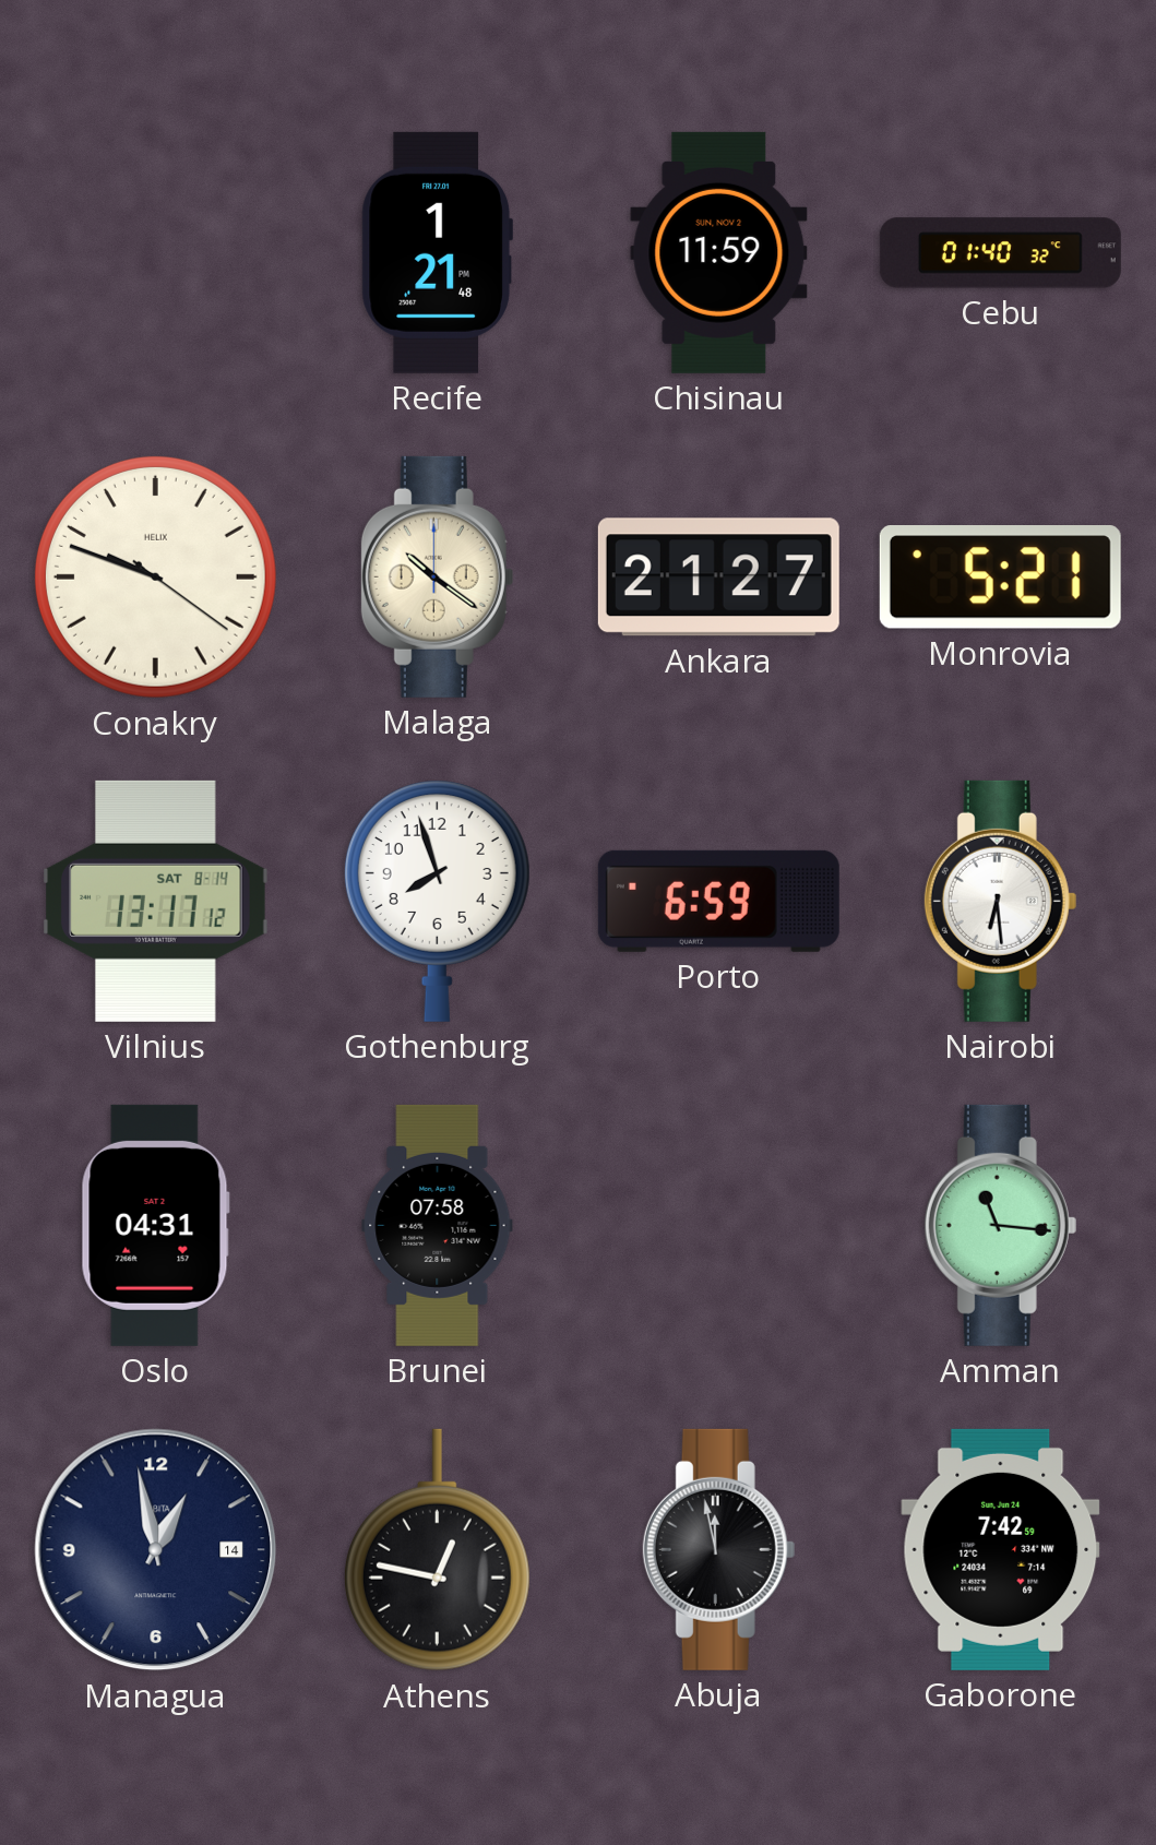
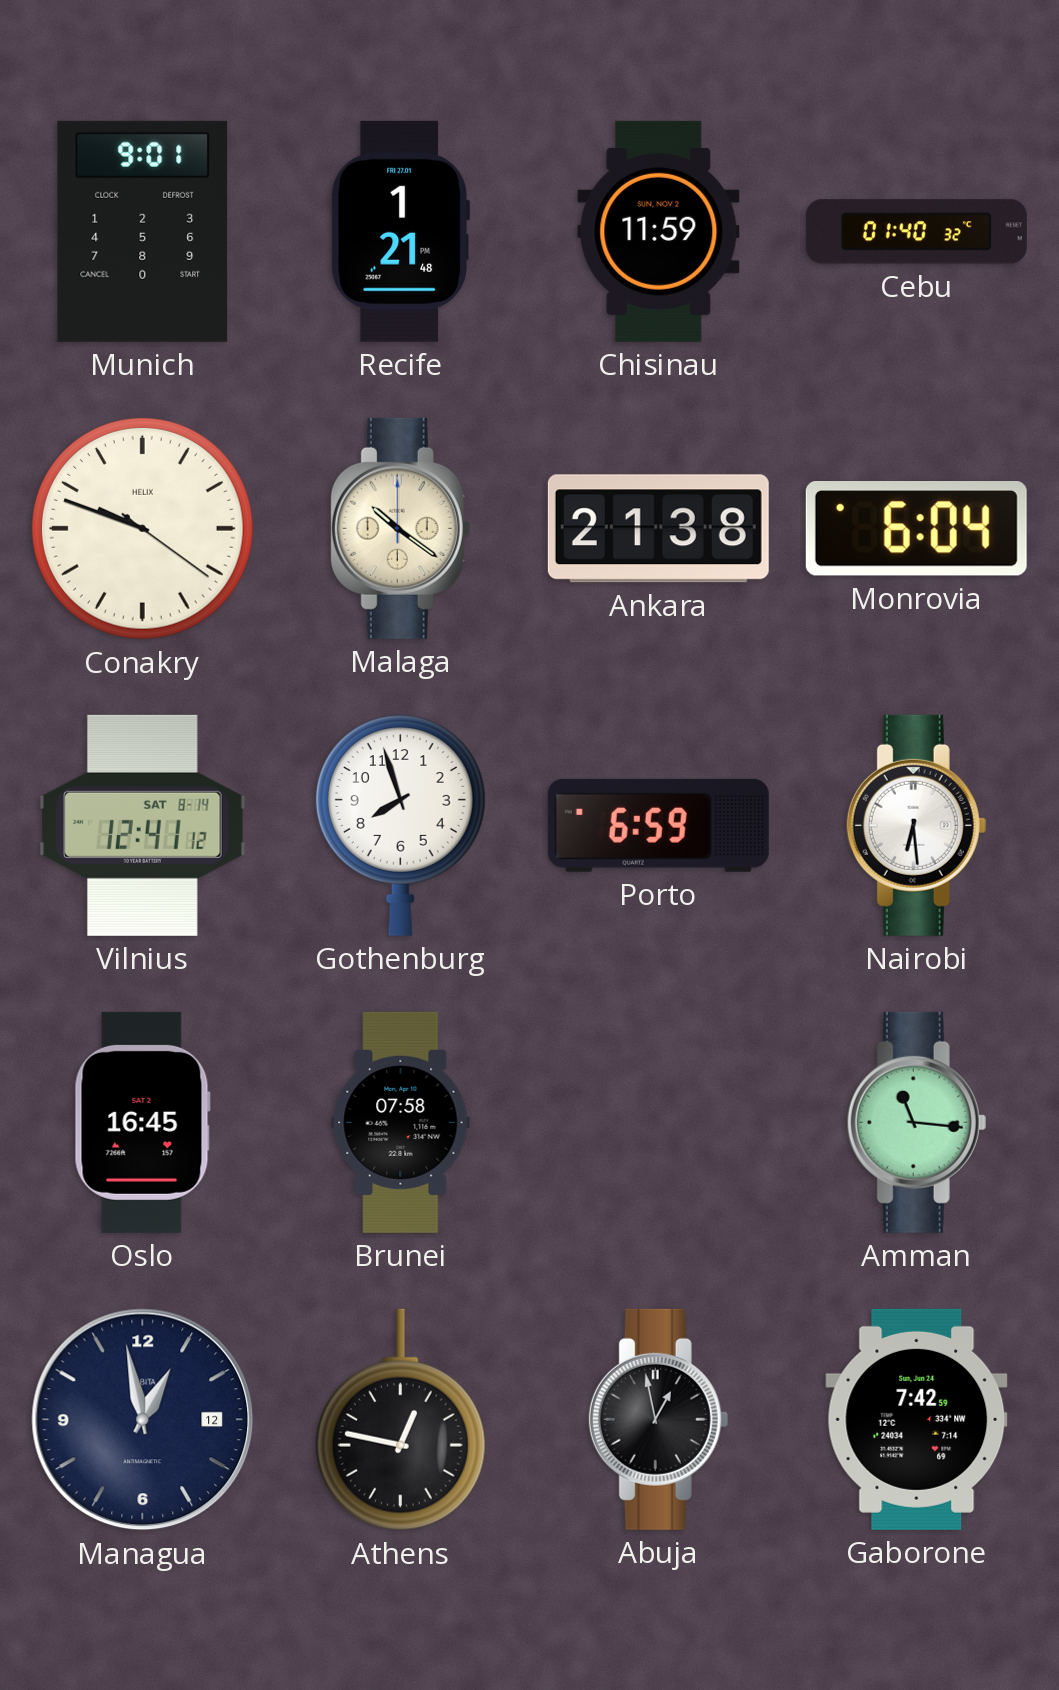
Munich: none -> 9:01
Ankara: 21:27 -> 21:38
Monrovia: 5:21 -> 6:04
Vilnius: 13:17 -> 12:41
Oslo: 04:31 -> 16:45
Managua date: 14 -> 12
Abuja: 11:58 -> 12:58
